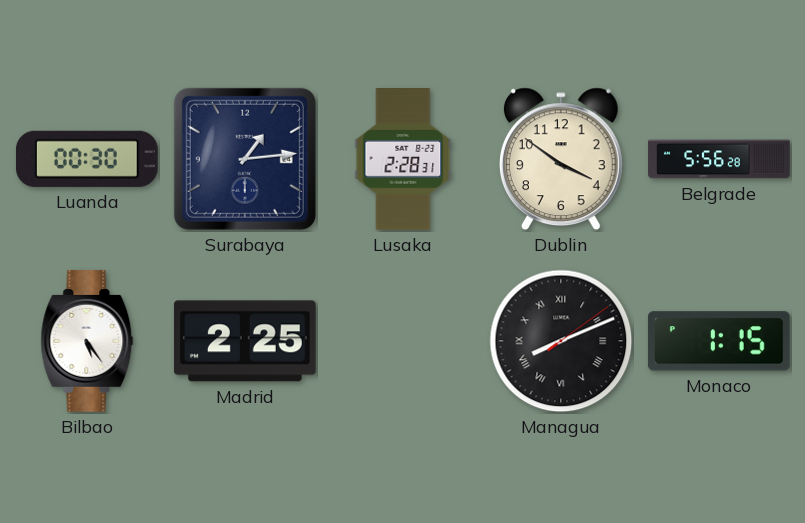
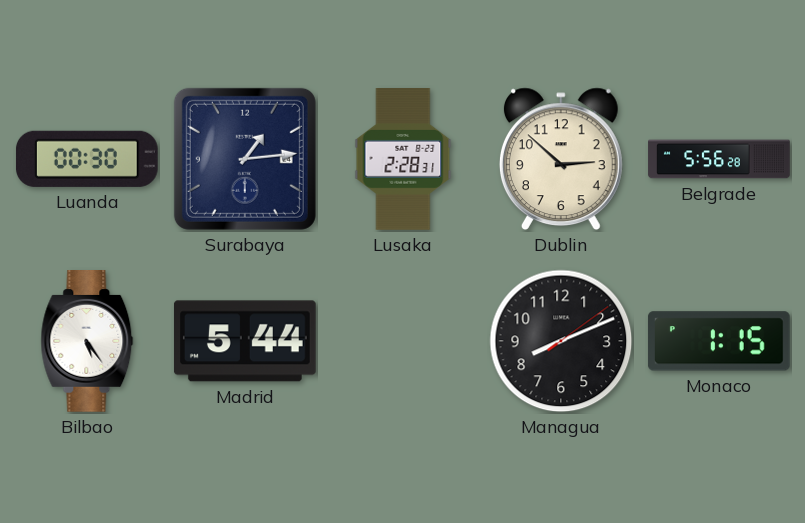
Dublin: 3:51 -> 2:52
Madrid: 2:25 -> 5:44
Managua numerals: Roman -> Arabic
